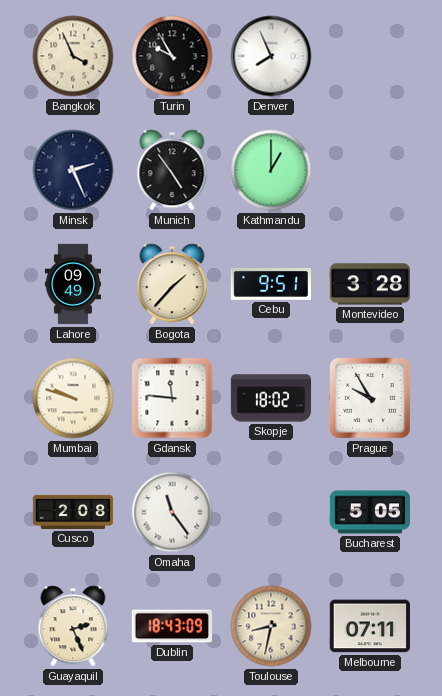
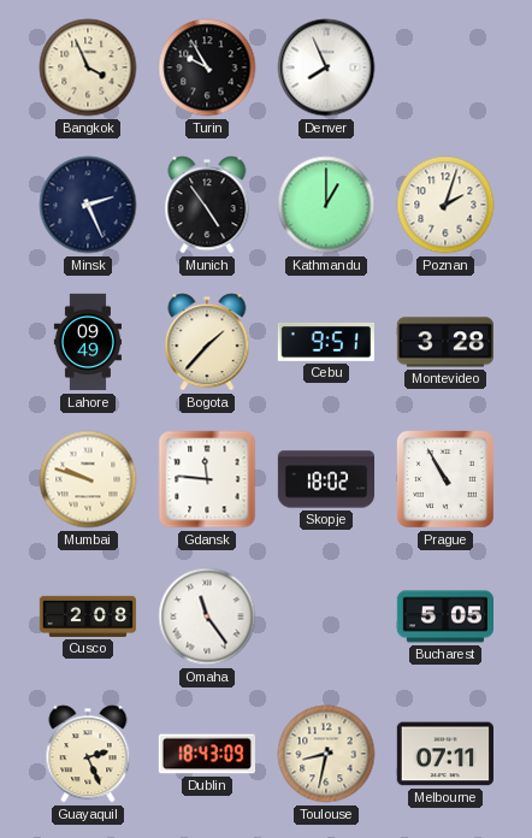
Poznan: none -> 2:03
Prague: 9:55 -> 10:55
